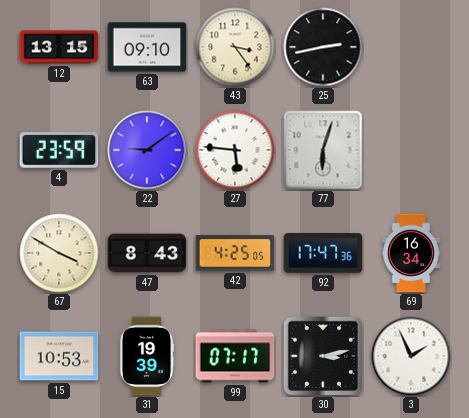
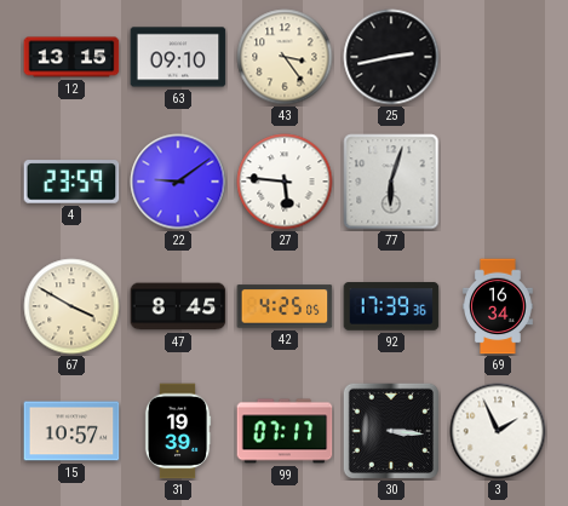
47: 8:43 -> 8:45
92: 17:47 -> 17:39
15: 10:53 -> 10:57
30: 3:13 -> 3:16
